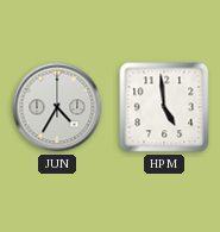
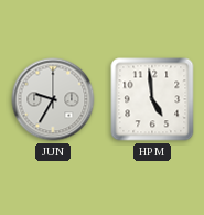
JUN: 4:35 -> 9:35
